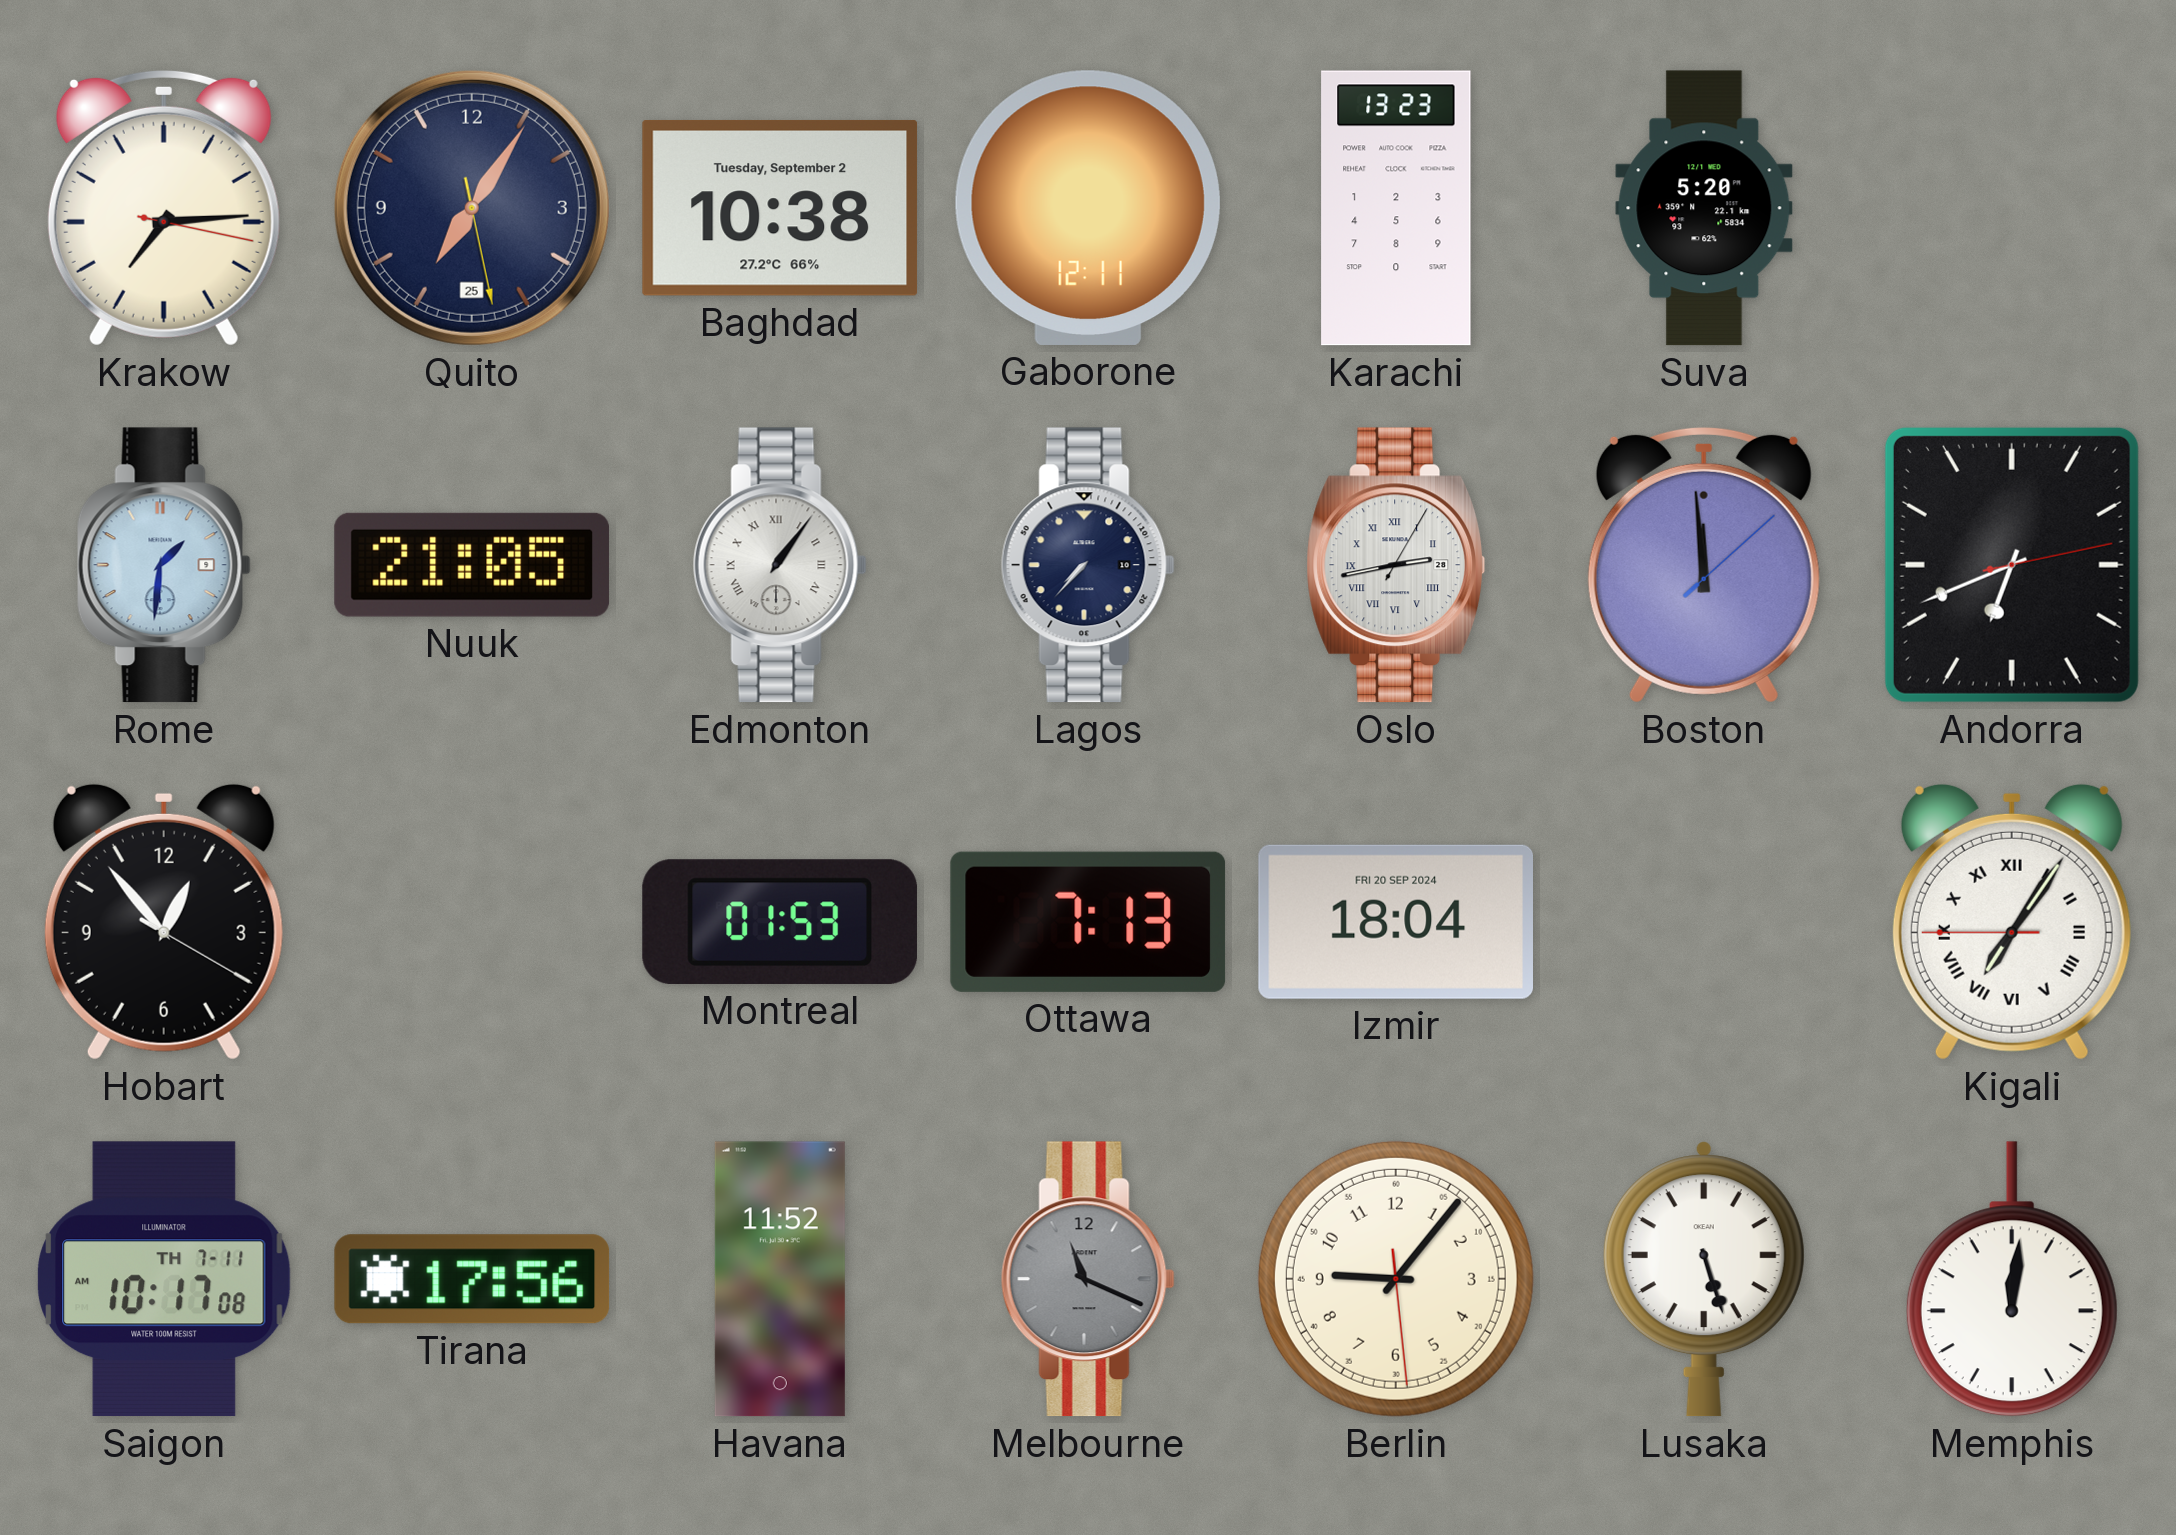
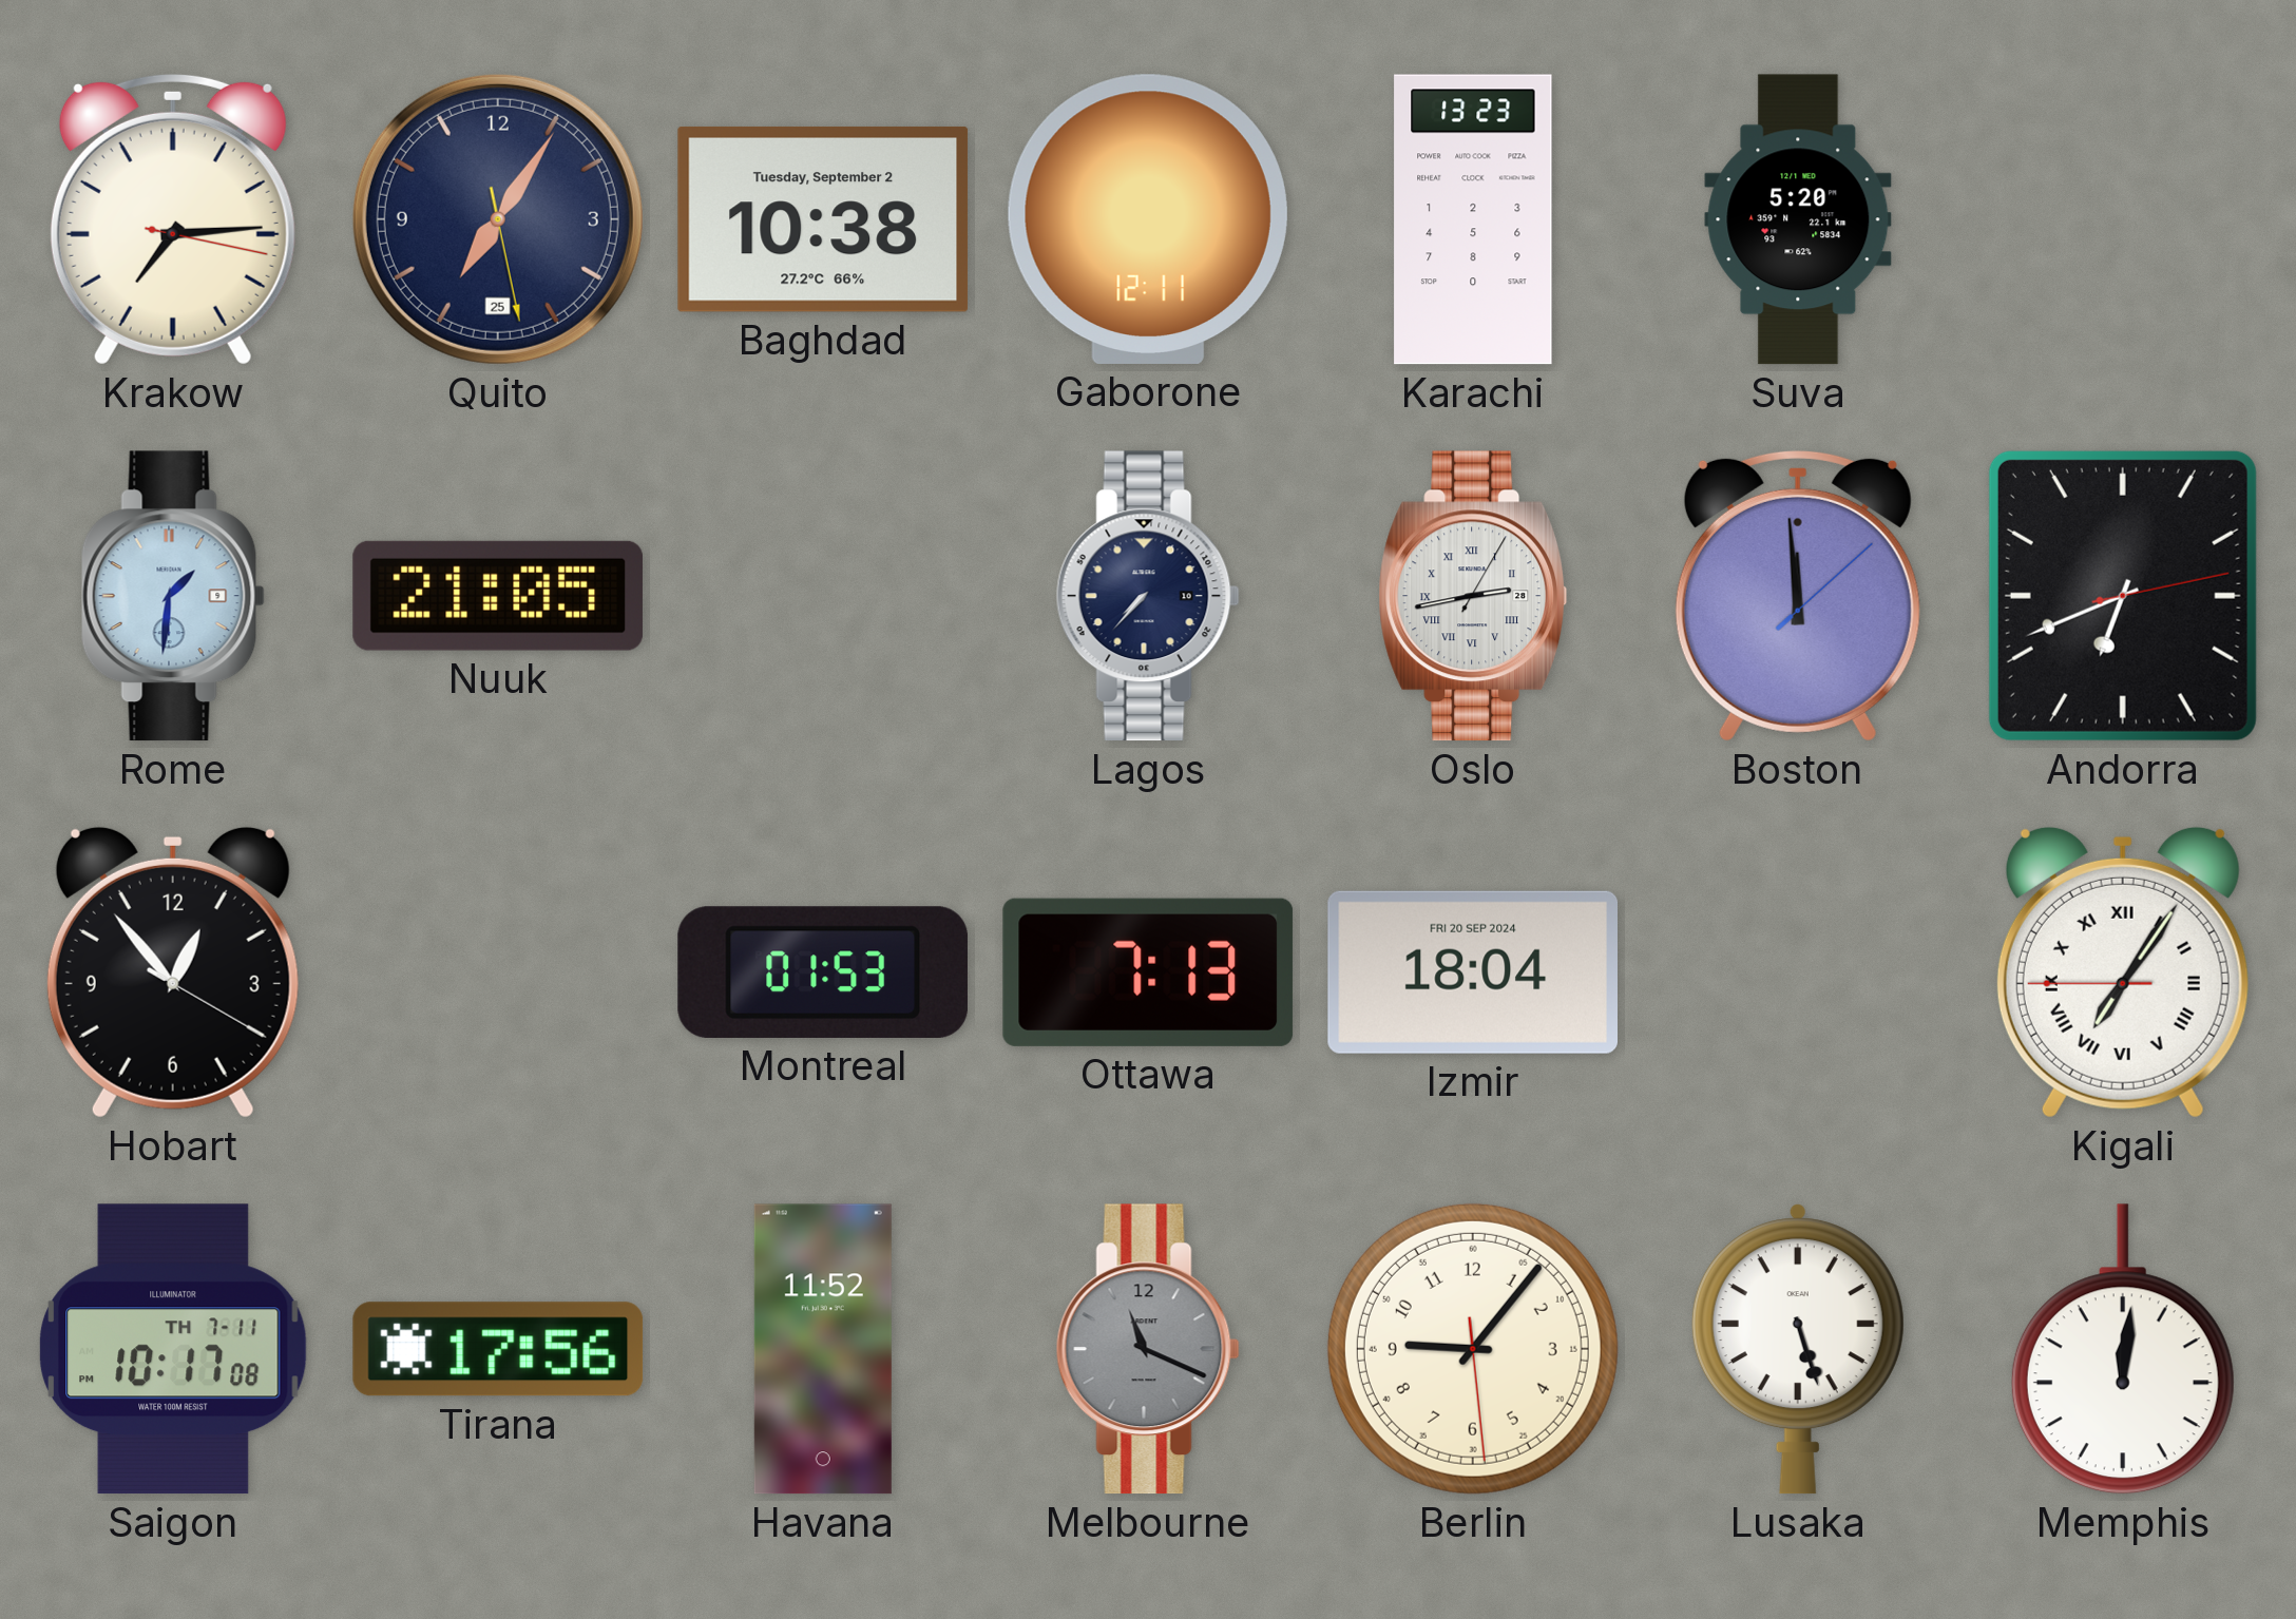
Edmonton: 1:06 -> none
Saigon: 10:17:08 AM -> 10:17:08 PM
